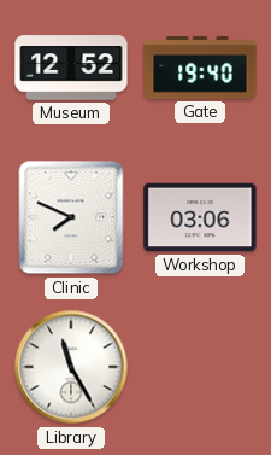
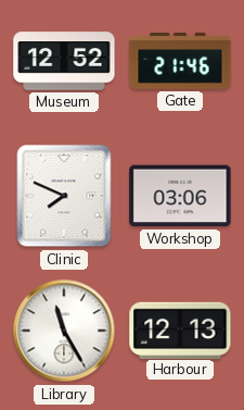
Gate: 19:40 -> 21:46
Harbour: none -> 12:13
